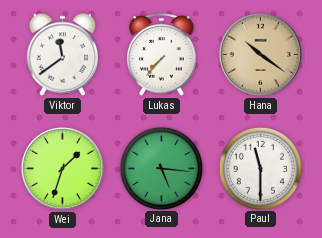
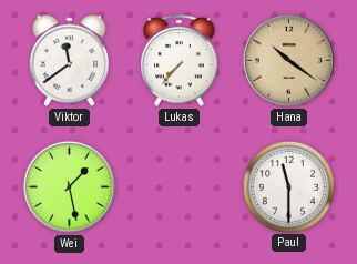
Wei: 1:33 -> 1:28
Jana: 5:16 -> none
